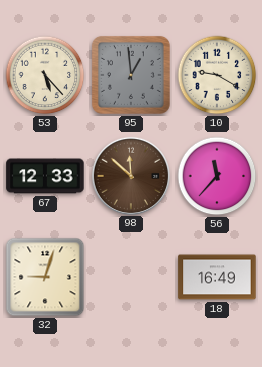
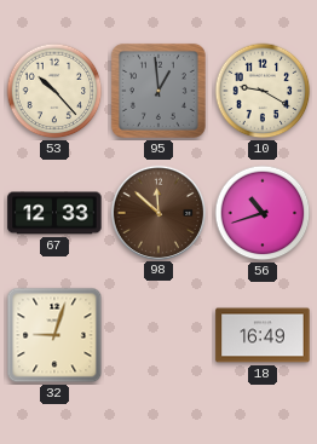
53: 5:23 -> 10:23
56: 11:37 -> 10:42
